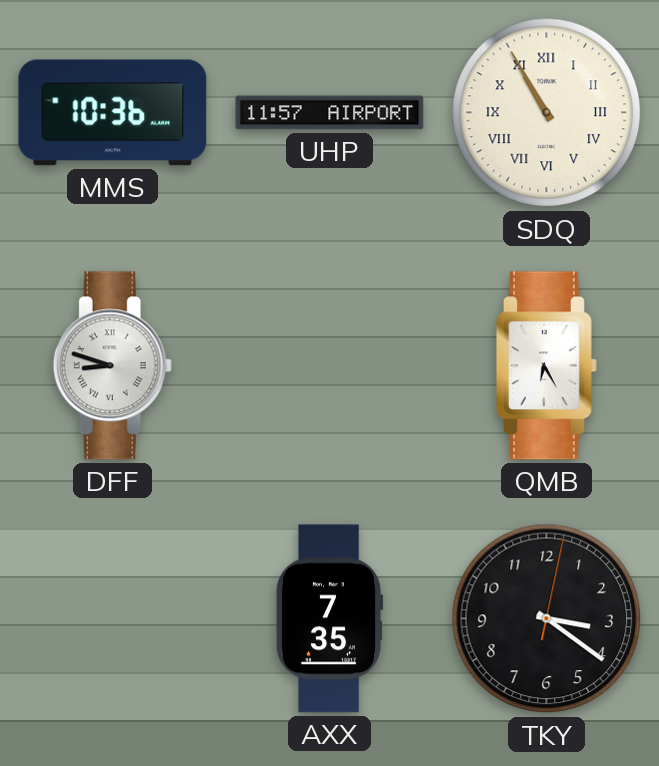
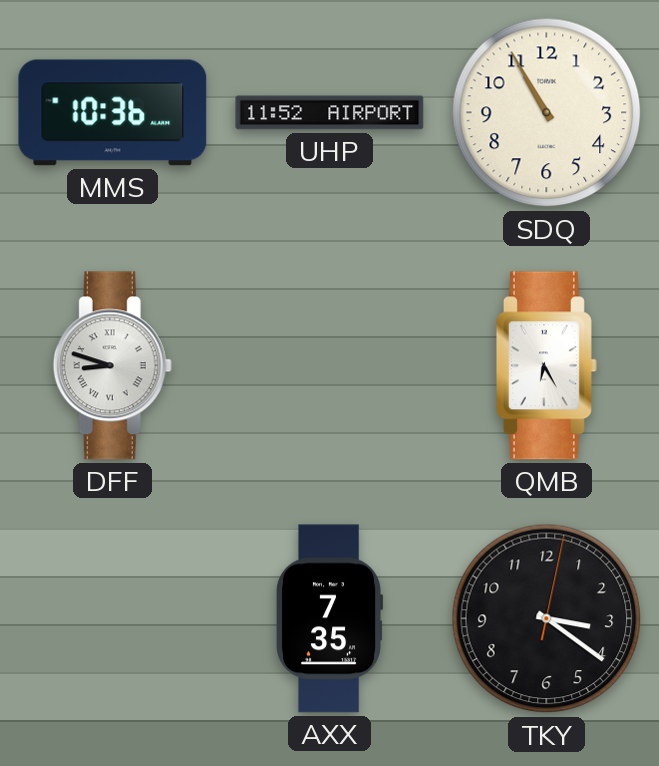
UHP: 11:57 -> 11:52
SDQ numerals: Roman -> Arabic
